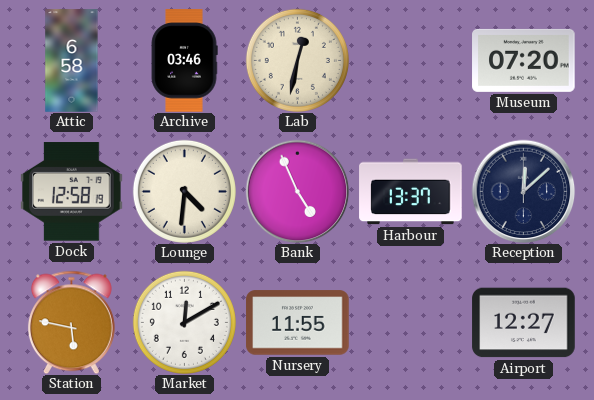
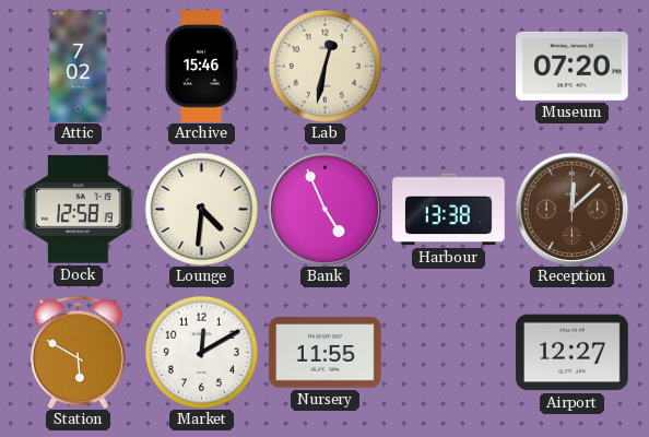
Attic: 6:58 -> 7:02
Archive: 03:46 -> 15:46
Harbour: 13:37 -> 13:38
Reception dial: navy -> brown
Station: 5:47 -> 5:50
